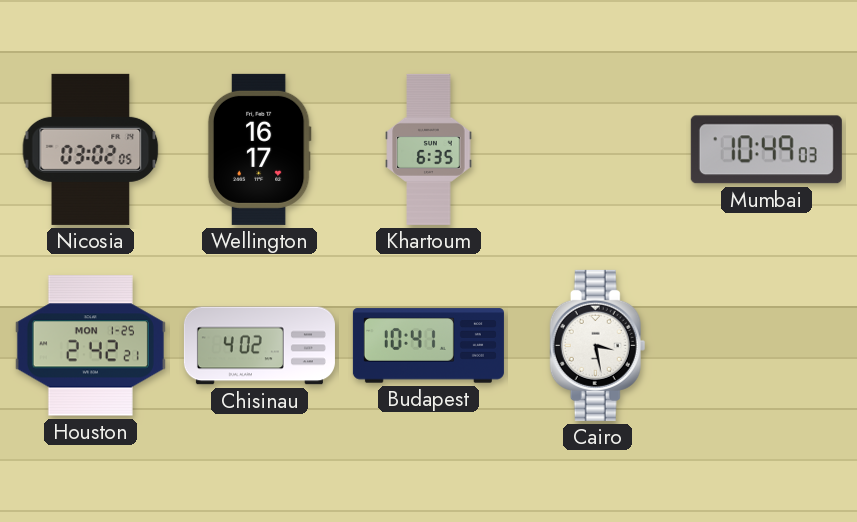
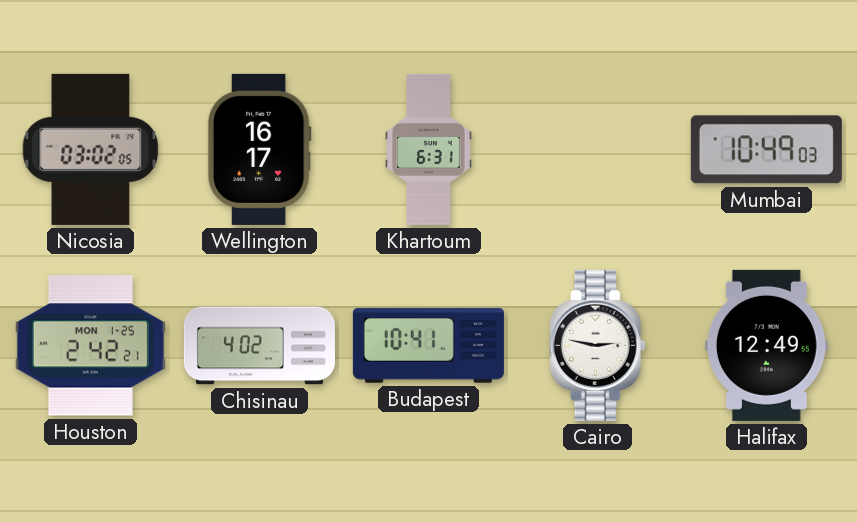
Khartoum: 6:35 -> 6:31
Cairo: 3:28 -> 2:47
Halifax: none -> 12:49
